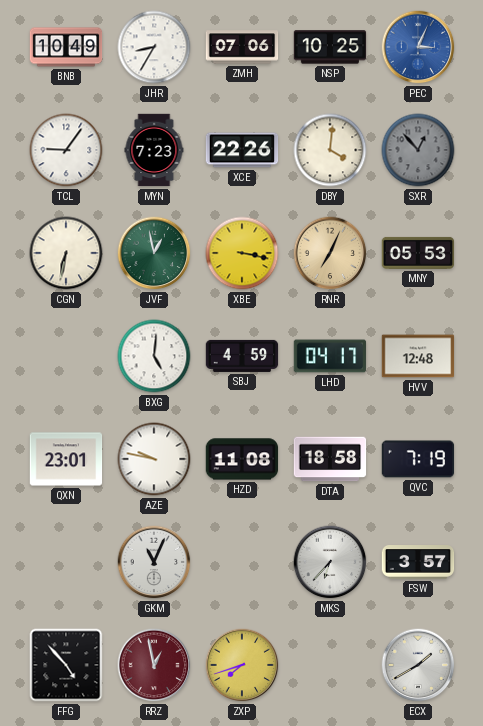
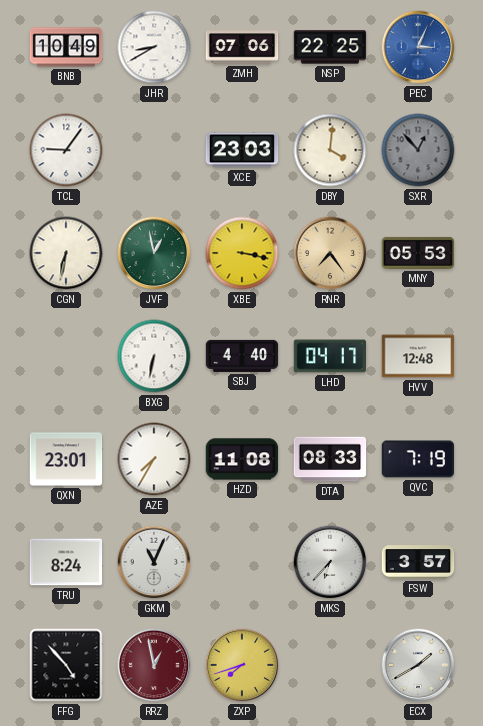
JHR: 8:35 -> 8:40
NSP: 10:25 -> 22:25
MYN: 7:23 -> none
XCE: 22:26 -> 23:03
RNR: 7:04 -> 7:24
BXG: 5:01 -> 6:32
SBJ: 4:59 -> 4:40
AZE: 9:47 -> 7:35
DTA: 18:58 -> 08:33
TRU: none -> 8:24
